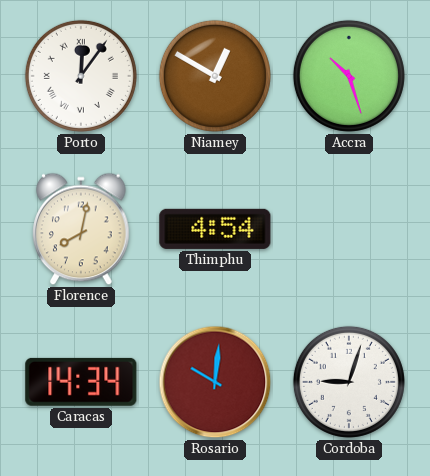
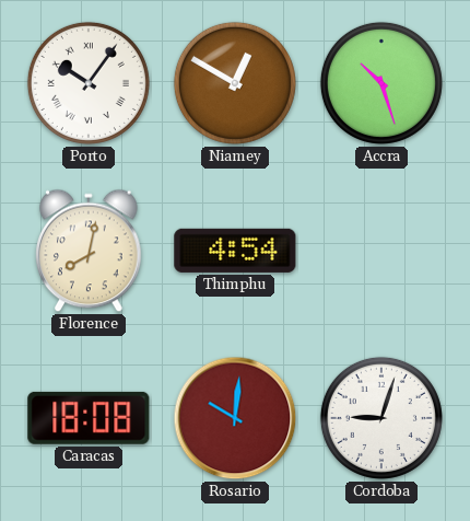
Porto: 12:06 -> 10:06
Caracas: 14:34 -> 18:08
